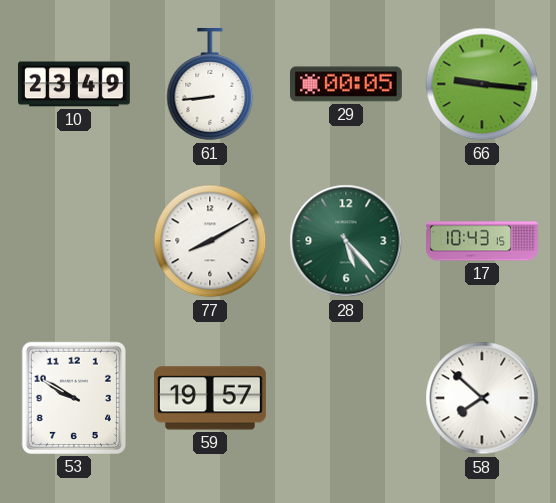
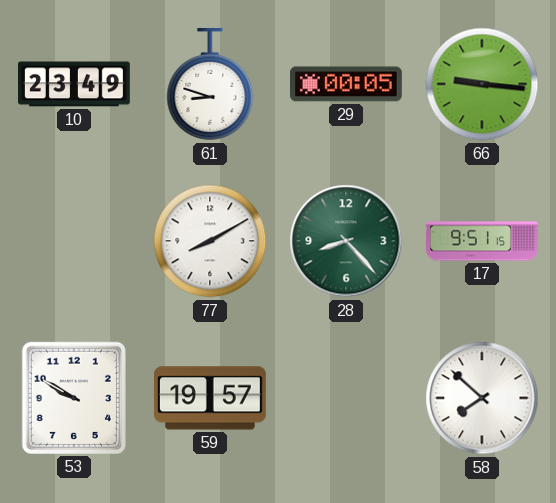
61: 8:44 -> 8:48
28: 5:23 -> 8:23
17: 10:43 -> 9:51
